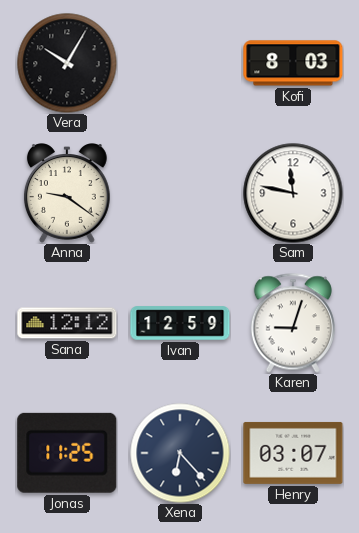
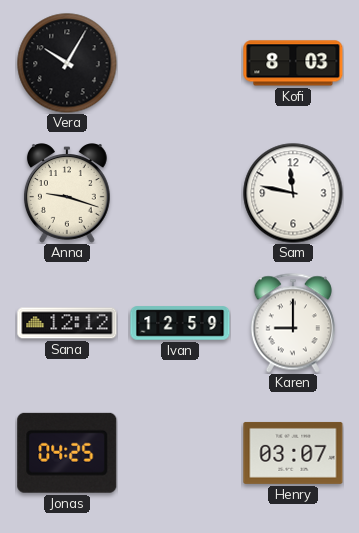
Anna: 9:21 -> 9:18
Karen: 9:03 -> 9:00
Jonas: 11:25 -> 04:25
Xena: 6:23 -> none
